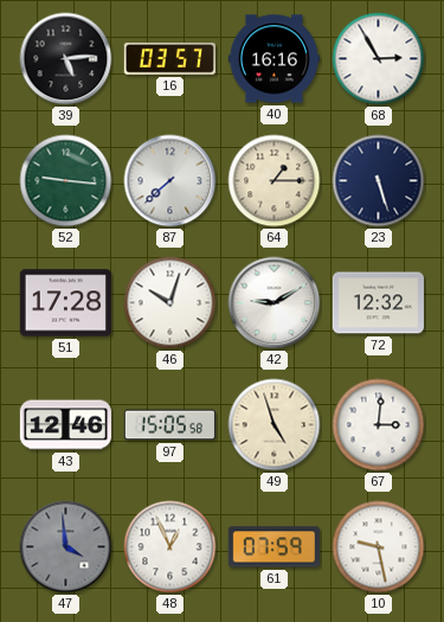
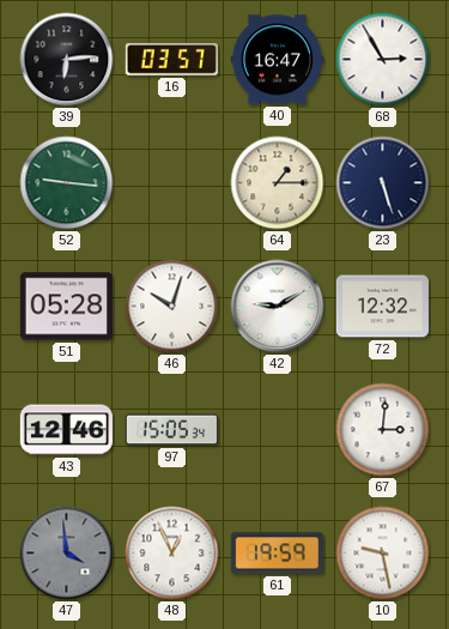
39: 5:14 -> 6:14
40: 16:16 -> 16:47
87: 7:38 -> none
51: 17:28 -> 05:28
97: 15:05:58 -> 15:05:34
49: 4:57 -> none
61: 07:59 -> 19:59
